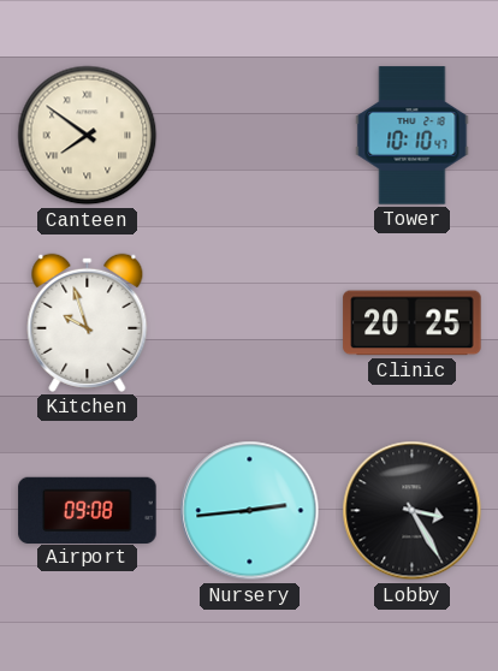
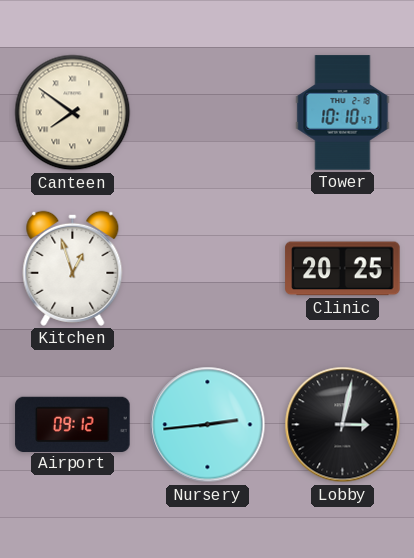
Kitchen: 9:57 -> 12:57
Airport: 09:08 -> 09:12
Lobby: 3:25 -> 3:02
